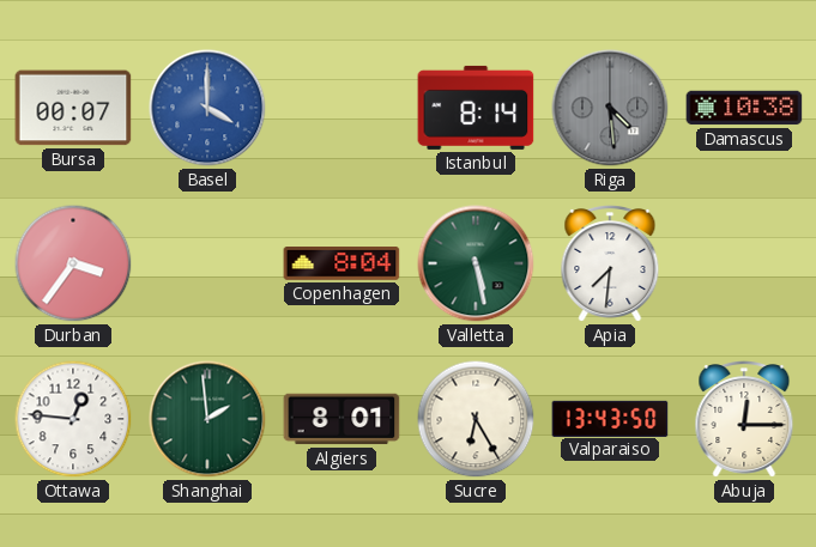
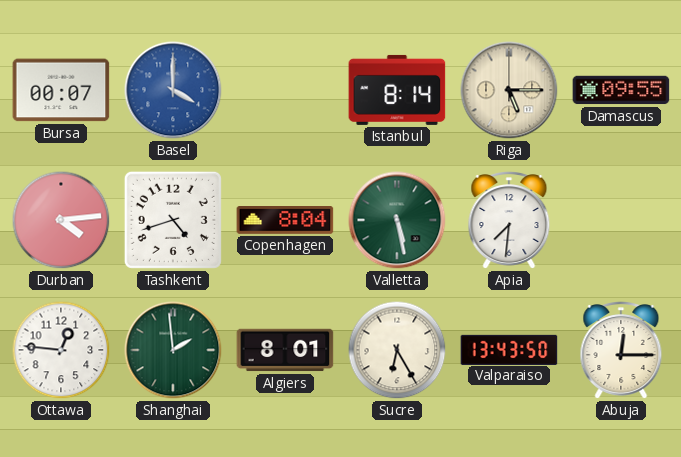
Riga: 4:29 -> 5:15
Riga dial: grey -> cream
Damascus: 10:38 -> 09:55
Durban: 3:36 -> 4:14
Tashkent: none -> 4:42
